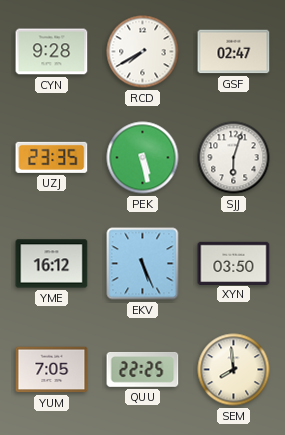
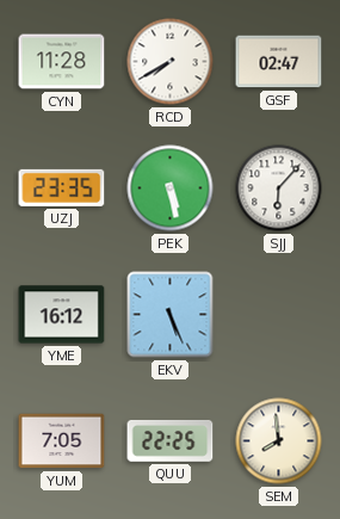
CYN: 9:28 -> 11:28
SJJ: 6:03 -> 6:07
XYN: 03:50 -> none
